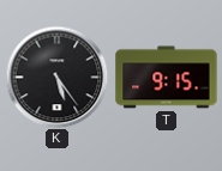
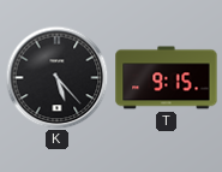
K: 5:24 -> 5:23
